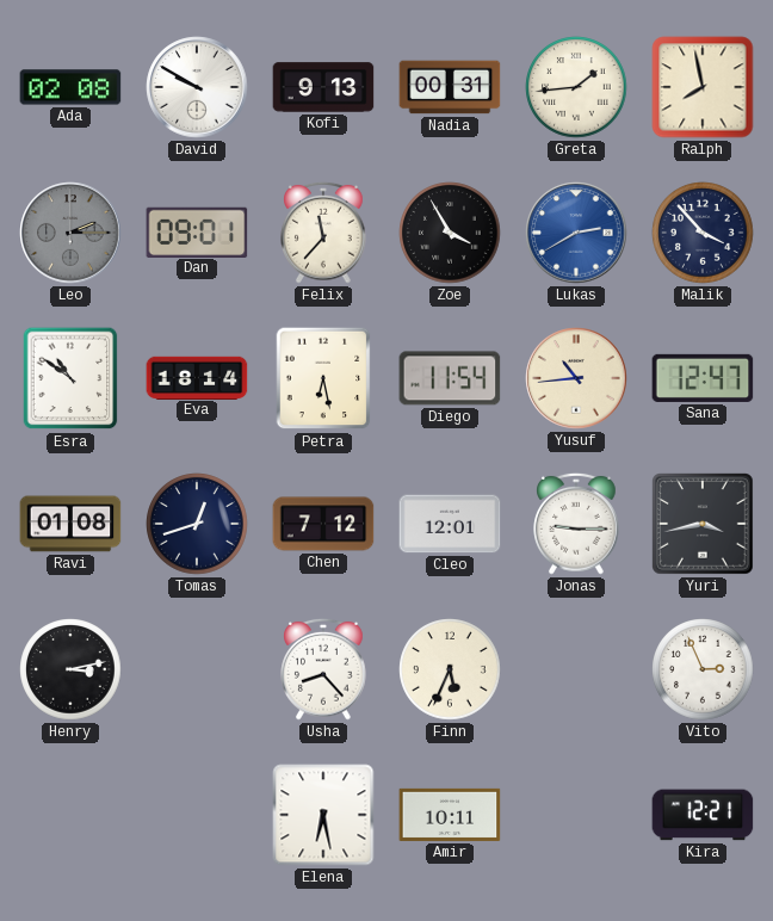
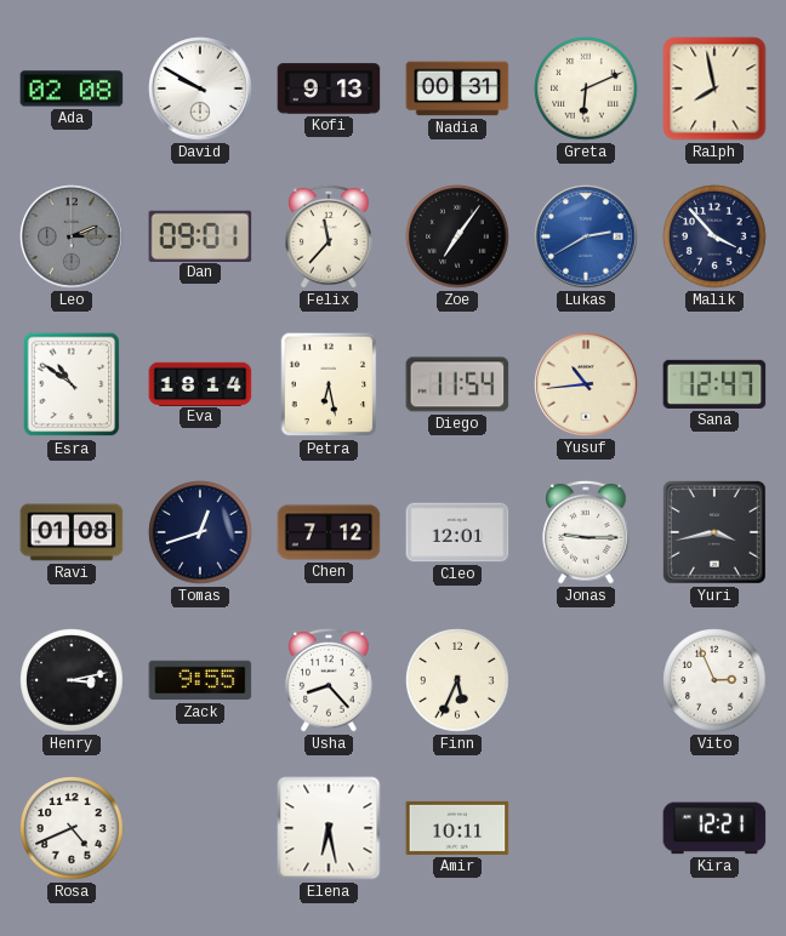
Greta: 1:44 -> 6:11
Zoe: 3:55 -> 7:06
Zack: none -> 9:55
Rosa: none -> 4:41
